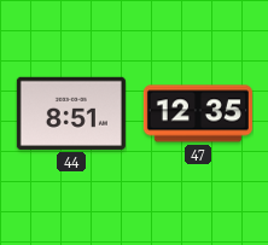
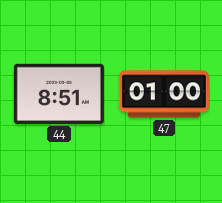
47: 12:35 -> 01:00
